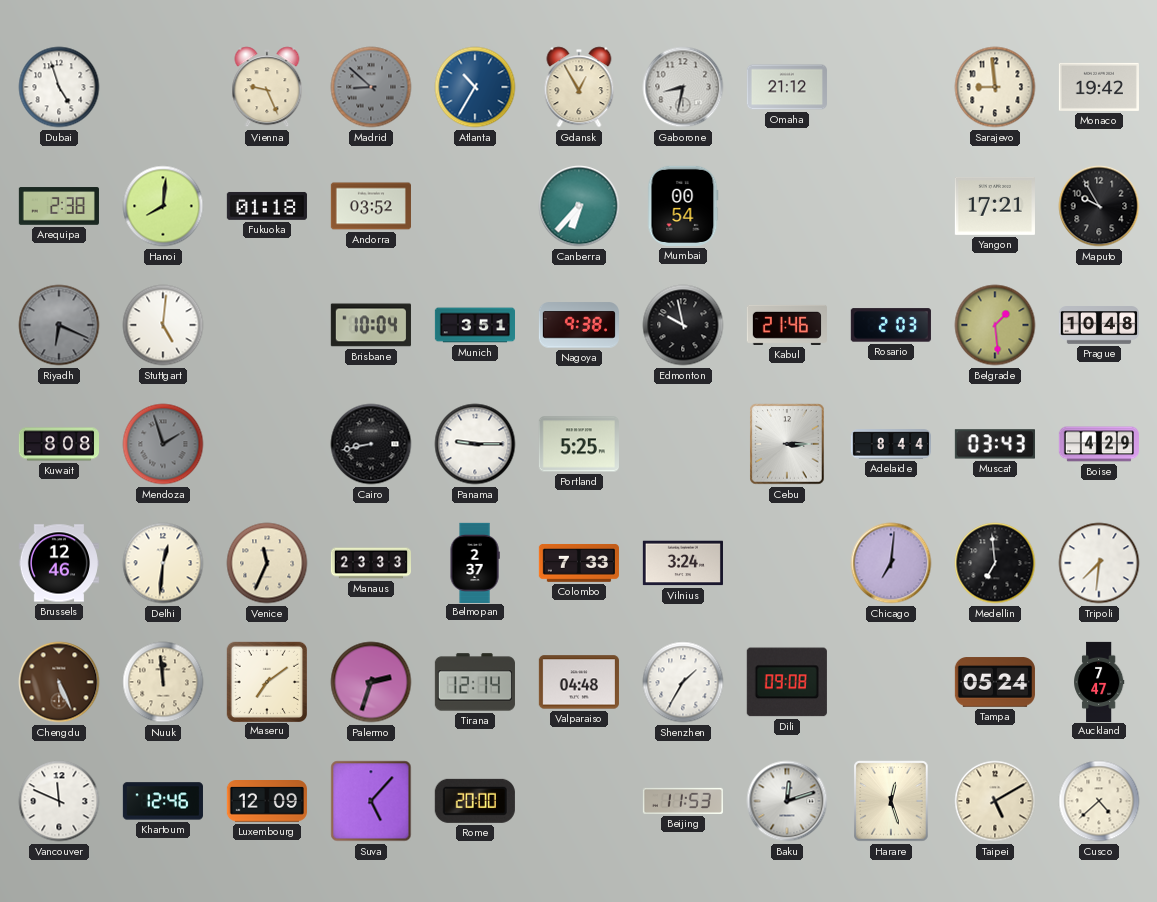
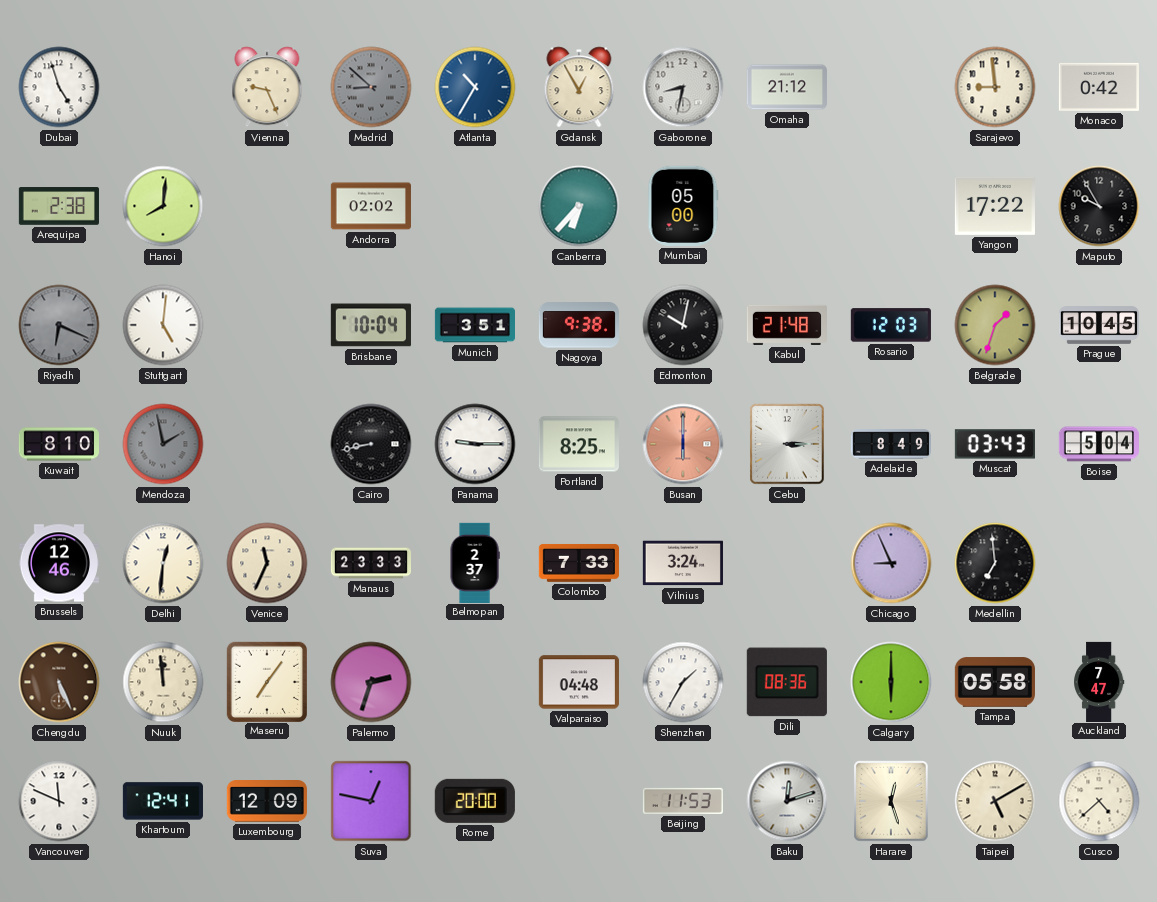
Monaco: 19:42 -> 0:42
Fukuoka: 01:18 -> none
Andorra: 03:52 -> 02:02
Mumbai: 00:54 -> 05:00
Yangon: 17:21 -> 17:22
Edmonton: 9:58 -> 10:02
Kabul: 21:46 -> 21:48
Rosario: 2:03 -> 12:03
Belgrade: 1:29 -> 1:33
Prague: 10:48 -> 10:45
Kuwait: 8:08 -> 8:10
Mendoza: 1:57 -> 1:58
Portland: 5:25 -> 8:25
Busan: none -> 6:00
Adelaide: 8:44 -> 8:49
Boise: 4:29 -> 5:04
Chicago: 7:01 -> 8:56
Tripoli: 7:31 -> none
Maseru: 7:09 -> 7:06
Tirana: 12:14 -> none
Dili: 09:08 -> 08:36
Calgary: none -> 6:00
Tampa: 05:24 -> 05:58
Khartoum: 12:46 -> 12:41
Suva: 5:07 -> 12:47
